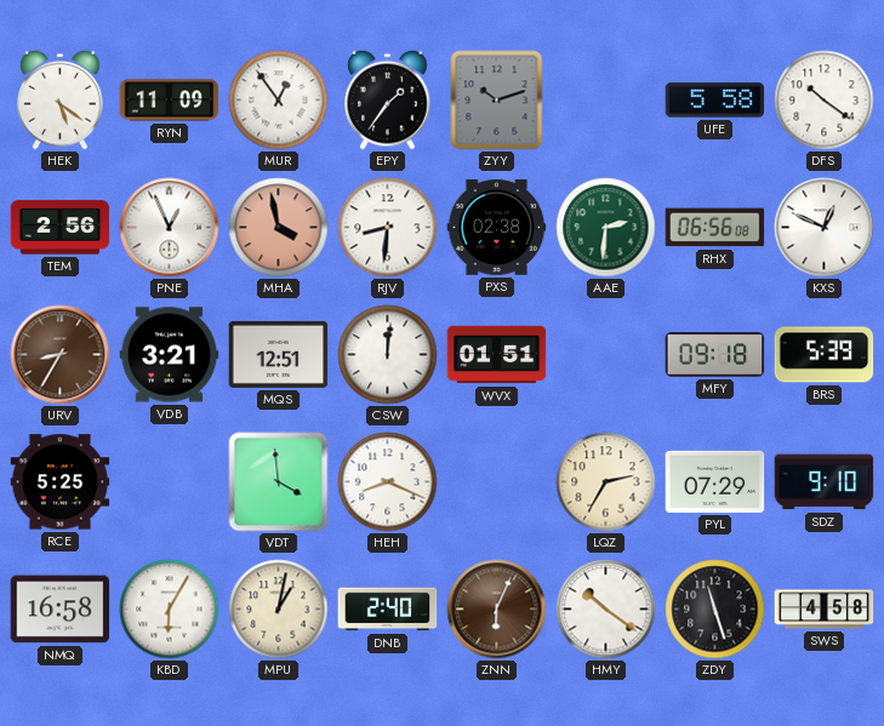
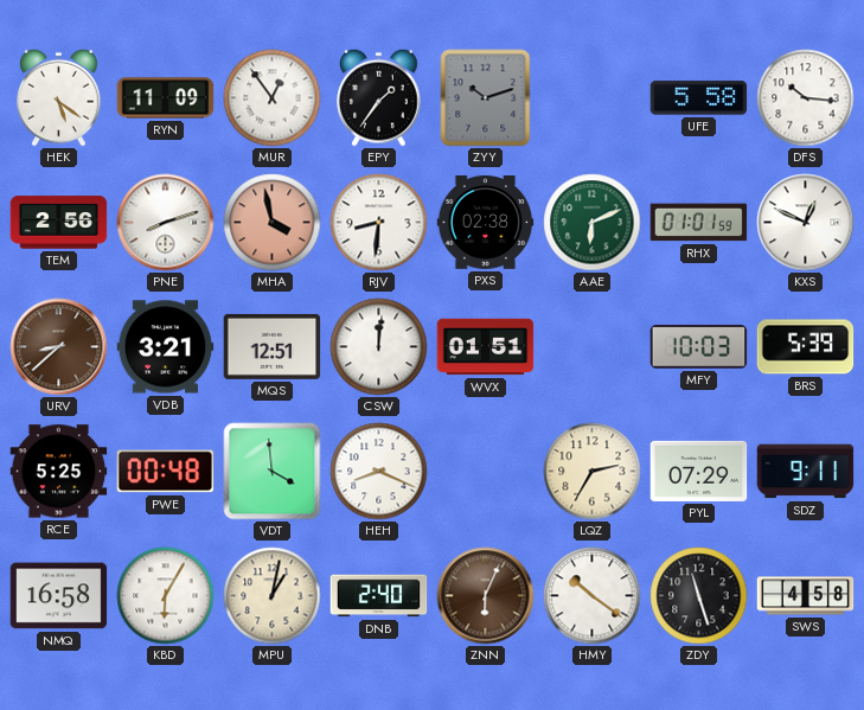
DFS: 10:21 -> 10:16
PNE: 12:56 -> 8:12
AAE: 2:31 -> 6:11
RHX: 06:56 -> 01:01
URV: 8:35 -> 8:38
MFY: 09:18 -> 10:03
PWE: none -> 00:48
SDZ: 9:10 -> 9:11
